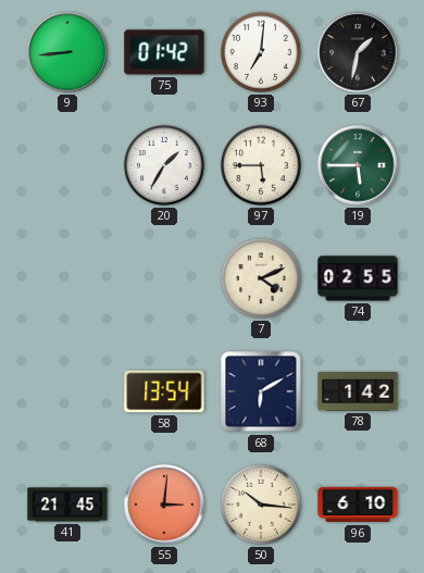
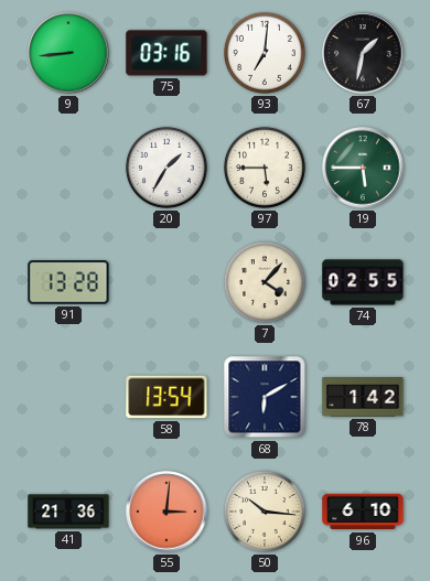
75: 01:42 -> 03:16
91: none -> 13:28
7: 4:11 -> 4:07
41: 21:45 -> 21:36
